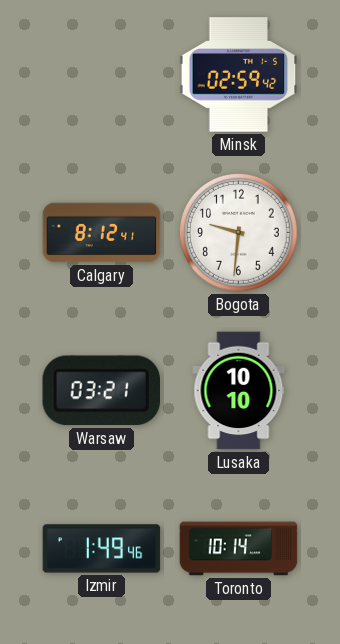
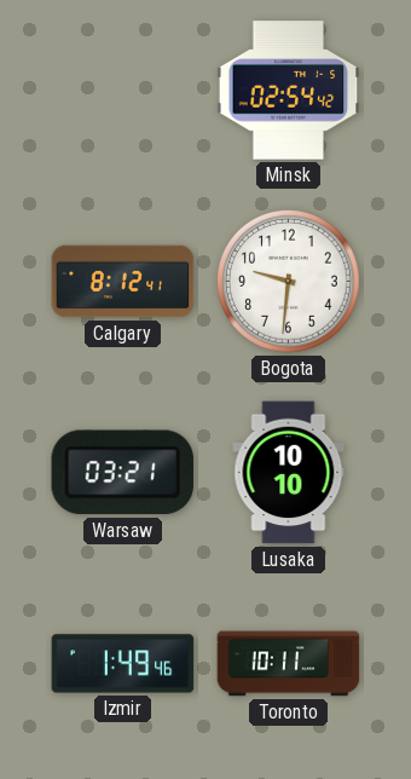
Minsk: 02:59 -> 02:54
Toronto: 10:14 -> 10:11
